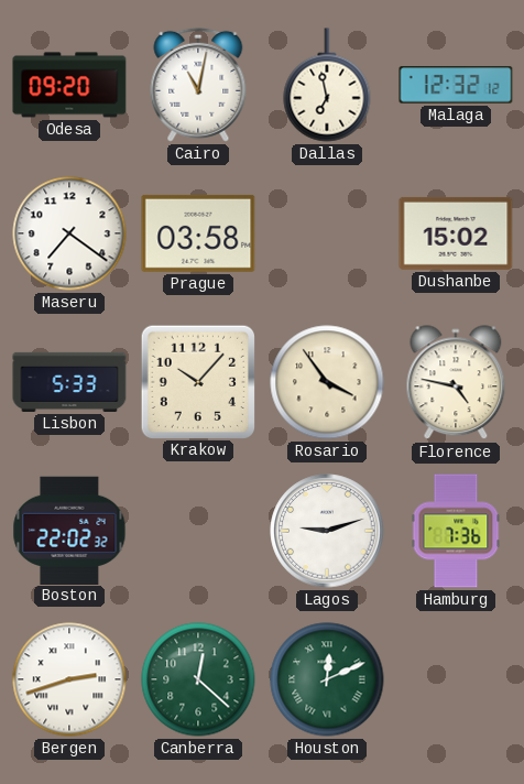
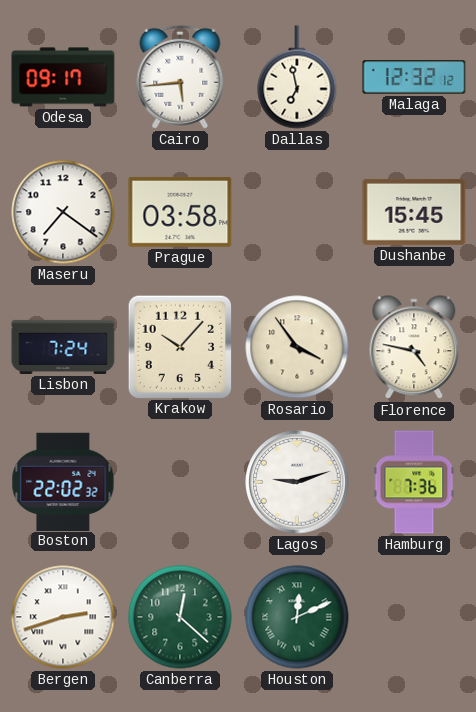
Odesa: 09:20 -> 09:17
Cairo: 11:02 -> 5:44
Dushanbe: 15:02 -> 15:45
Lisbon: 5:33 -> 7:24
